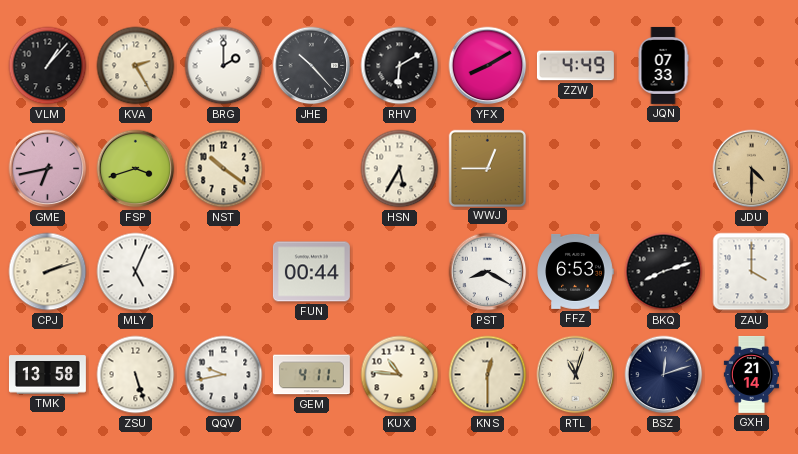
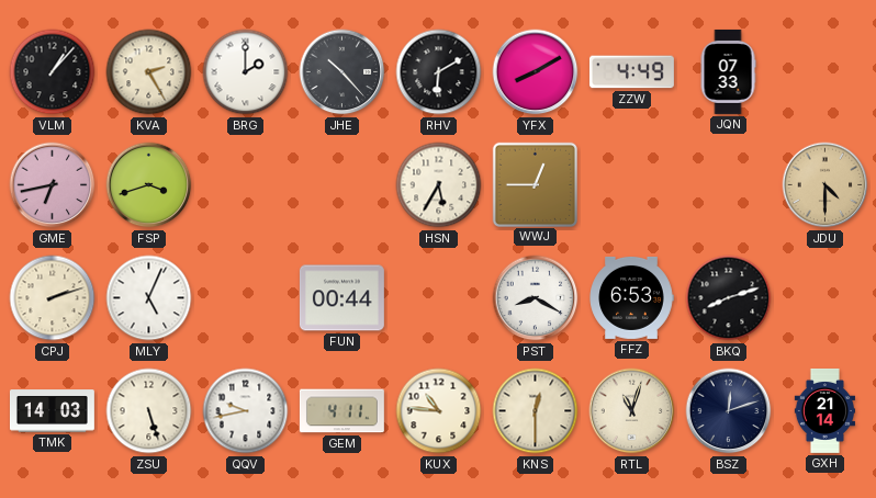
NST: 10:21 -> none
ZAU: 4:00 -> none
TMK: 13:58 -> 14:03
